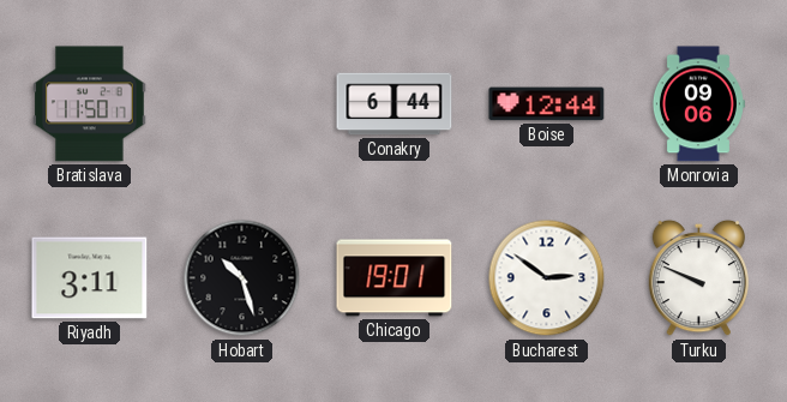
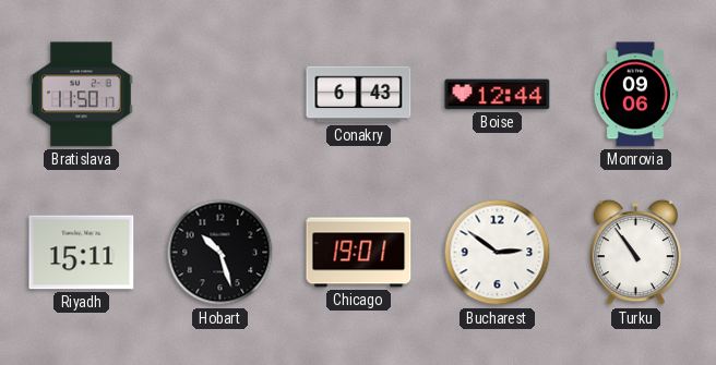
Conakry: 6:44 -> 6:43
Riyadh: 3:11 -> 15:11
Turku: 9:49 -> 10:54
